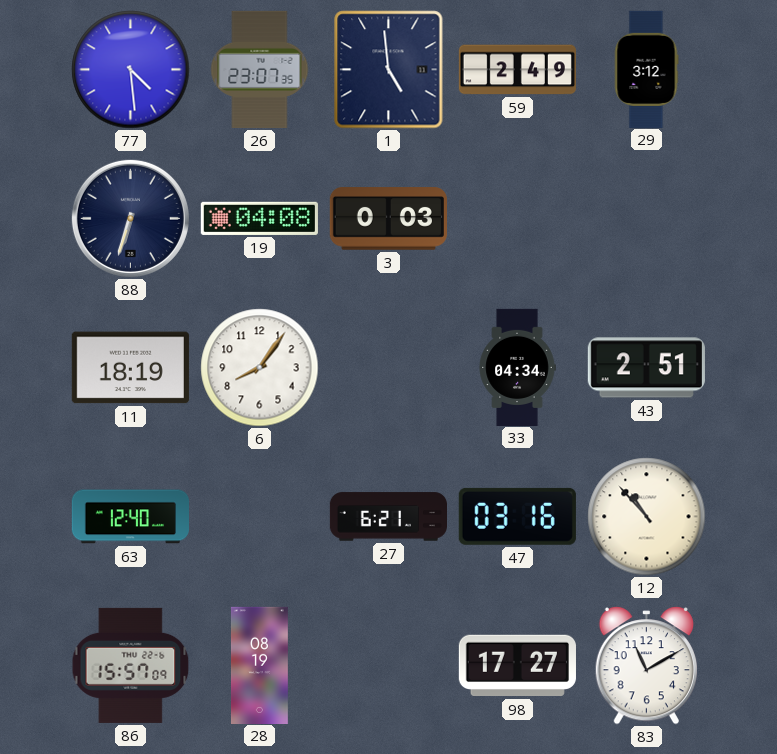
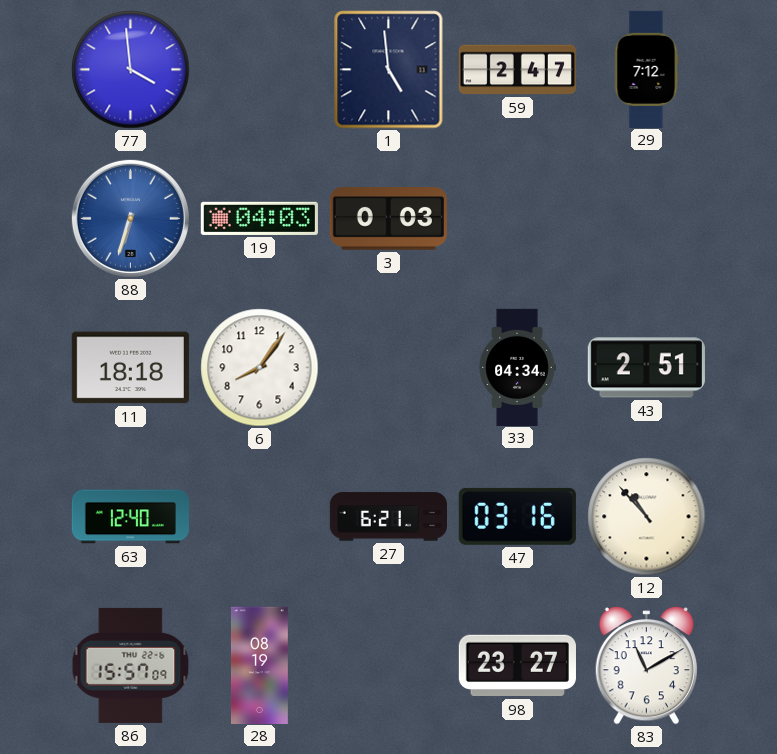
77: 4:29 -> 3:59
26: 23:07 -> none
59: 2:49 -> 2:47
29: 3:12 -> 7:12
88 dial: navy -> blue
19: 04:08 -> 04:03
11: 18:19 -> 18:18
98: 17:27 -> 23:27
